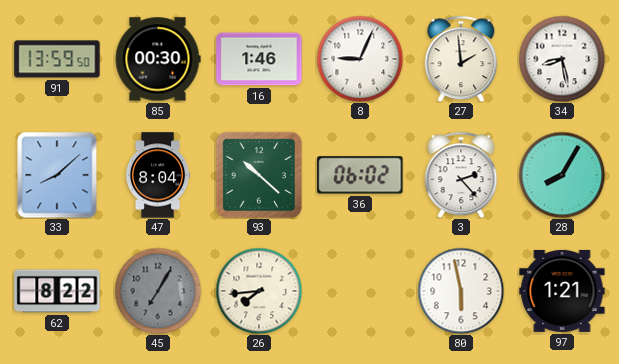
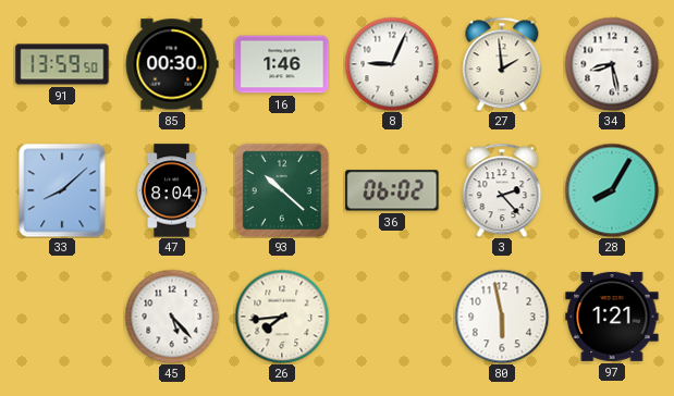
62: 8:22 -> none
45: 7:05 -> 5:23
45 dial: grey -> white
